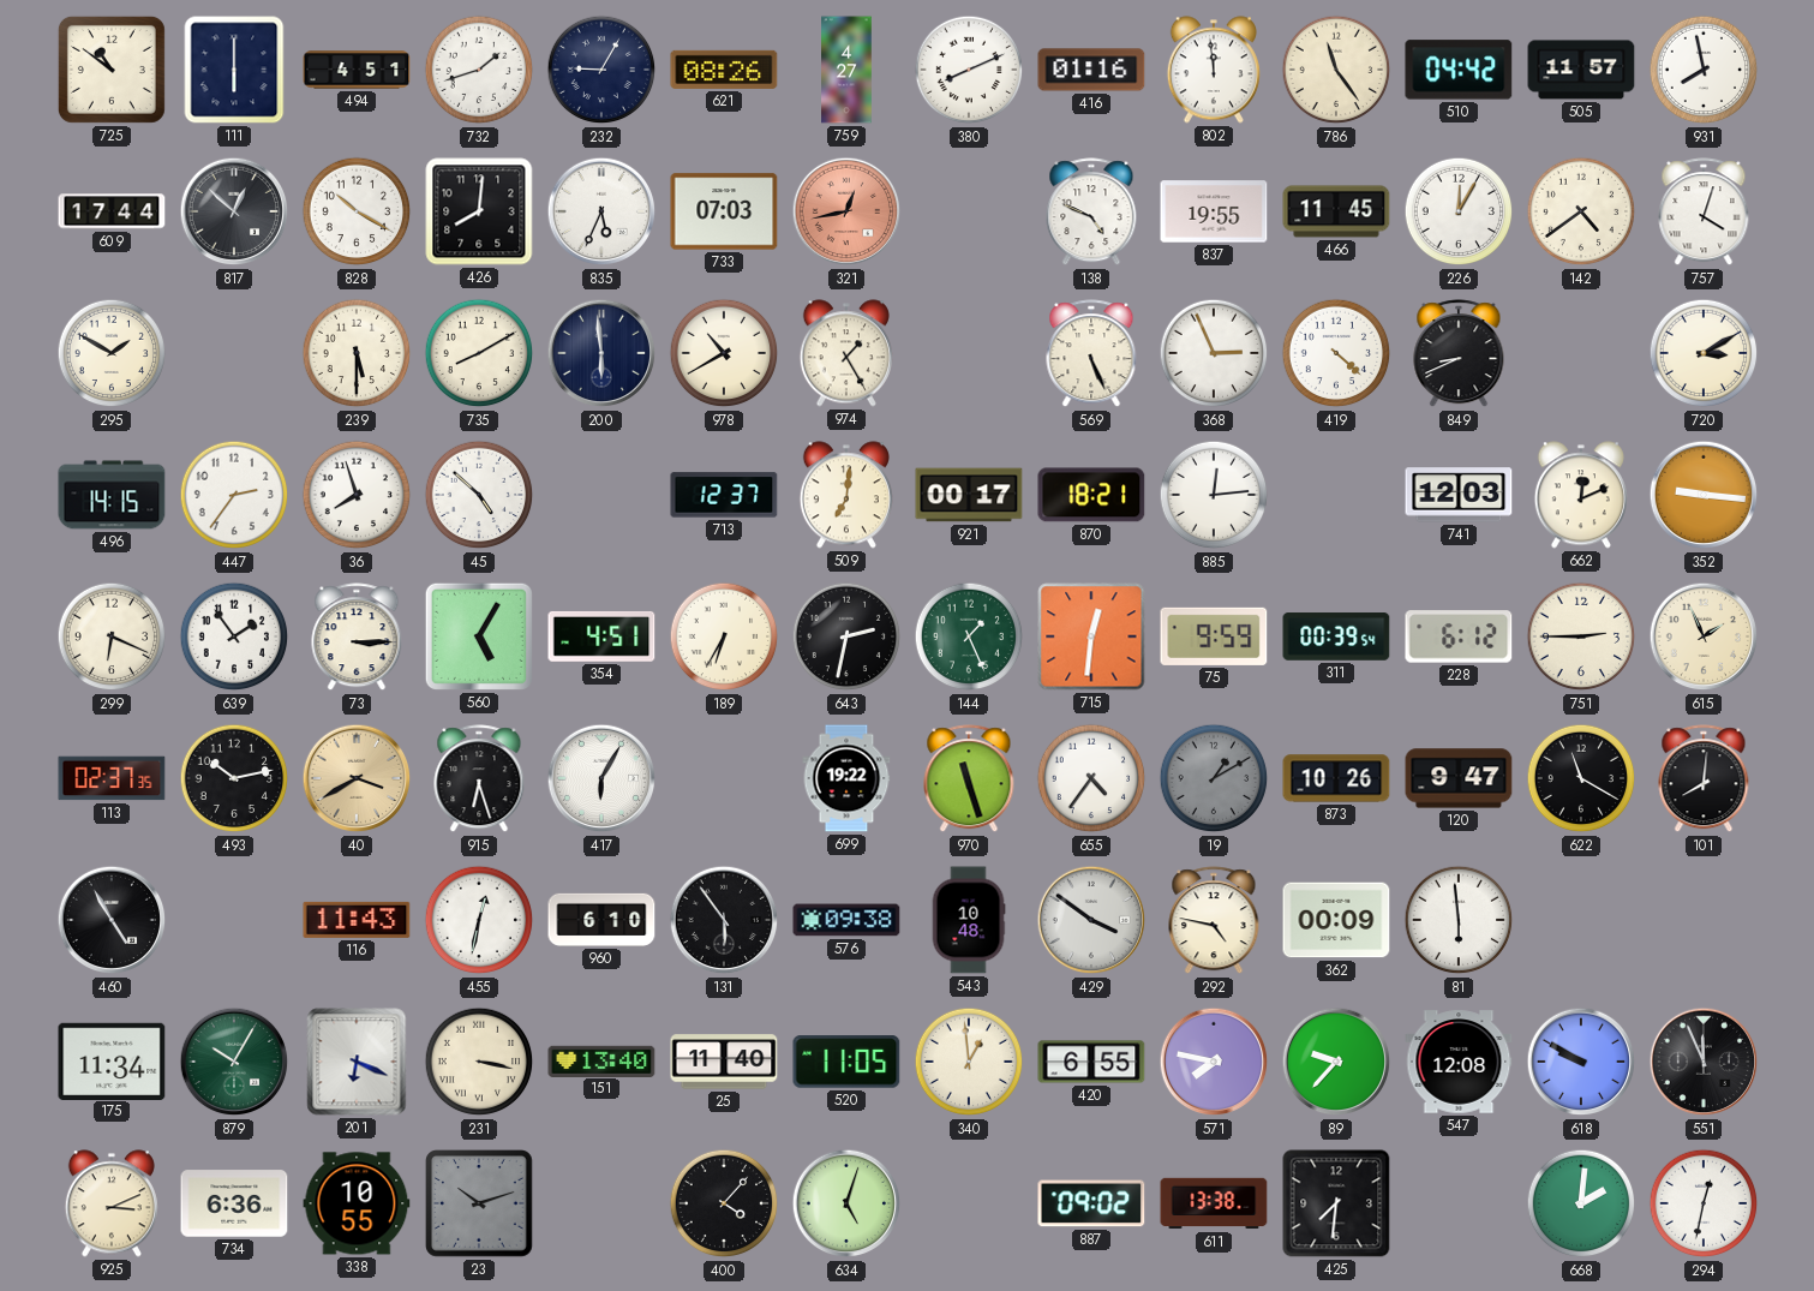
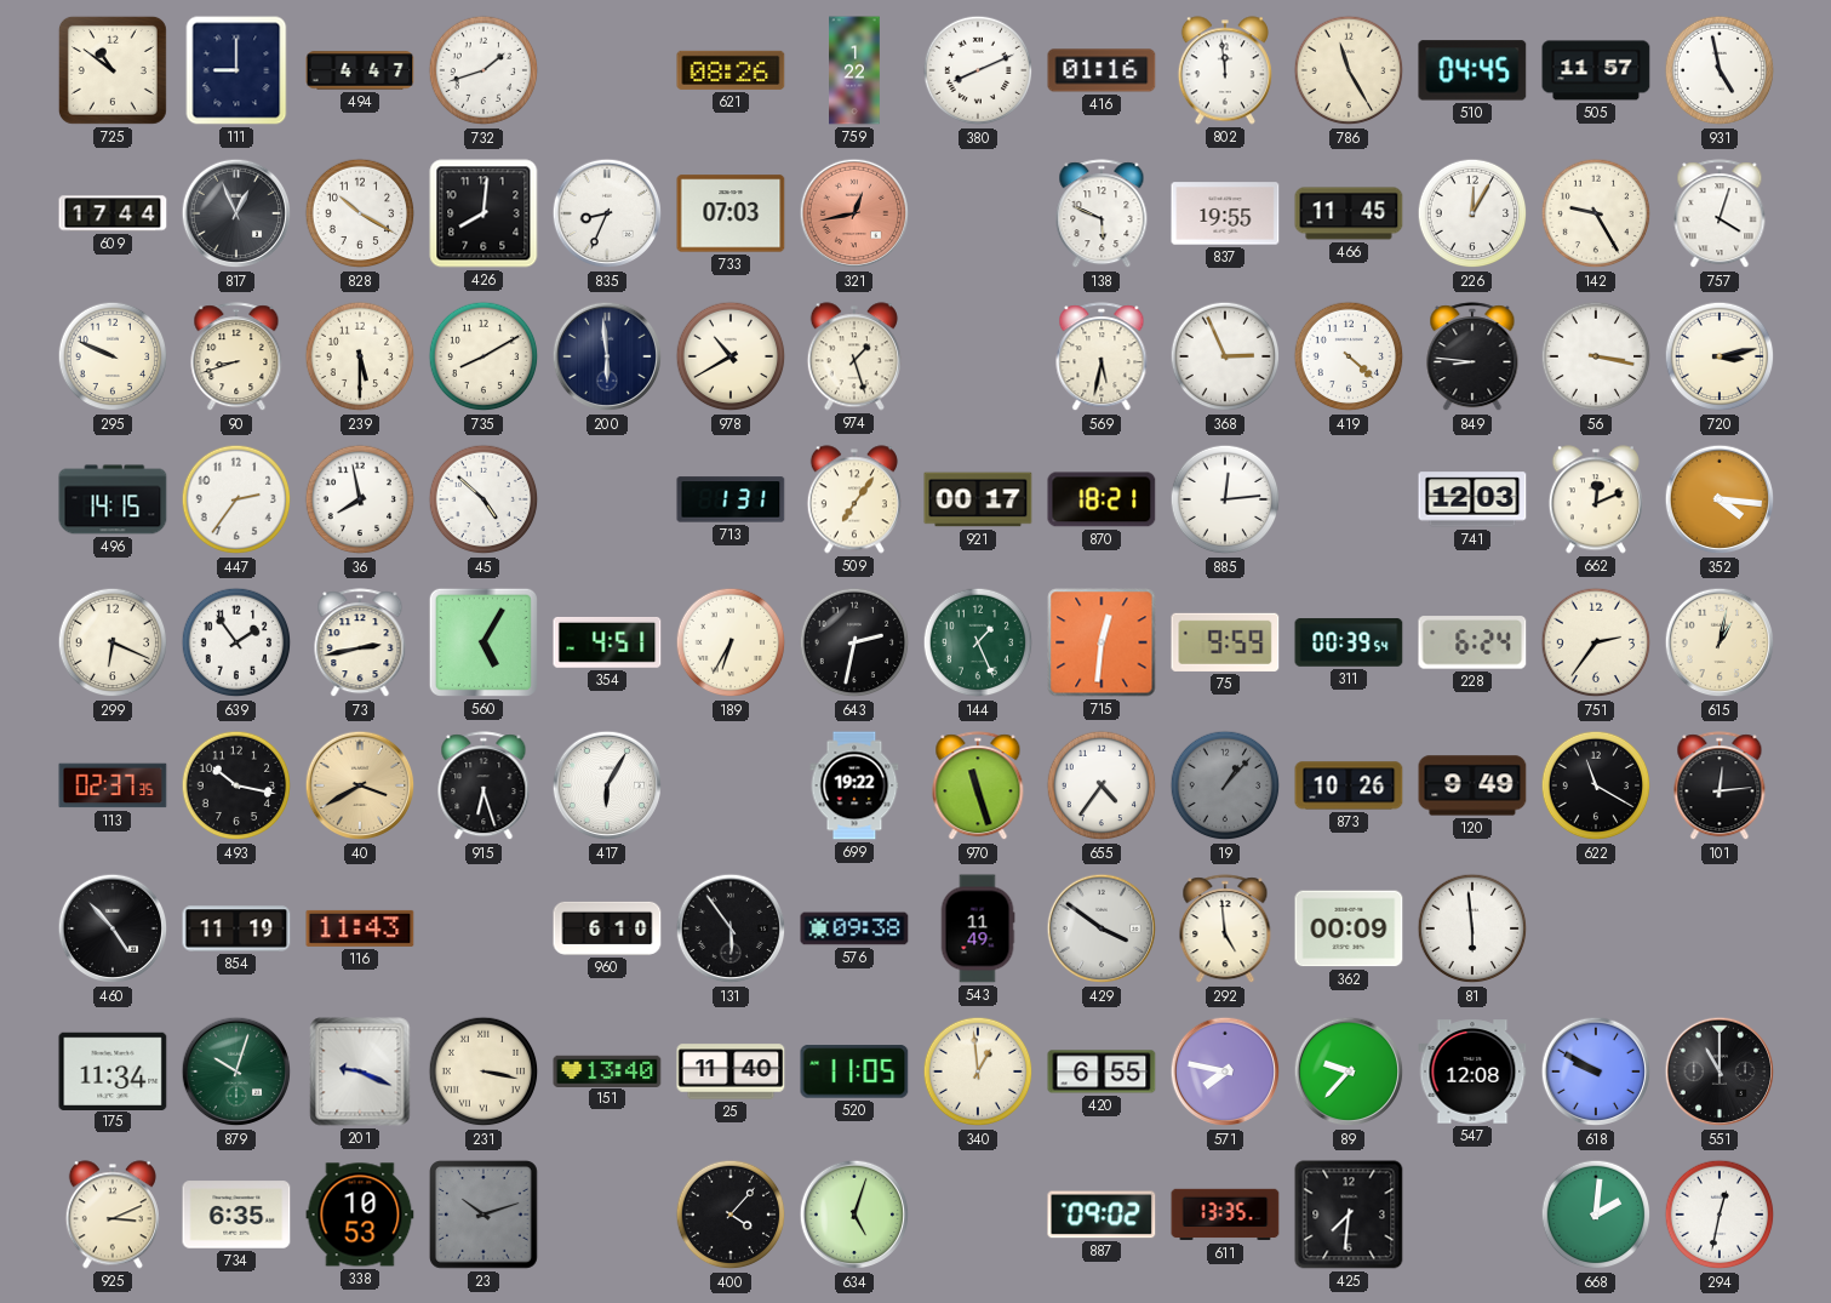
111: 6:00 -> 9:00
494: 4:51 -> 4:47
232: 9:05 -> none
759: 4:27 -> 1:22
786: 11:24 -> 11:25
510: 04:42 -> 04:45
931: 7:58 -> 4:58
817: 12:52 -> 12:56
835: 5:34 -> 8:34
138: 4:49 -> 5:49
142: 4:39 -> 9:25
295: 1:50 -> 9:49
90: none -> 8:42
974: 1:25 -> 1:27
569: 5:26 -> 5:32
849: 8:41 -> 8:46
56: none -> 3:17
720: 3:10 -> 3:13
36: 7:57 -> 7:58
713: 12:37 -> 1:31
509: 7:01 -> 7:06
352: 9:16 -> 4:16
73: 3:15 -> 2:43
228: 6:12 -> 6:24
751: 2:45 -> 2:36
615: 1:56 -> 1:02
493: 10:13 -> 10:17
19: 1:10 -> 1:07
120: 9:47 -> 9:49
101: 8:01 -> 12:14
460: 4:55 -> 4:53
854: none -> 11:19
455: 12:32 -> none
543: 10:48 -> 11:49
292: 4:47 -> 4:59
879: 10:05 -> 10:03
201: 6:19 -> 9:19
551: 11:56 -> 11:00
734: 6:36 -> 6:35
338: 10:55 -> 10:53
611: 13:38 -> 13:35
